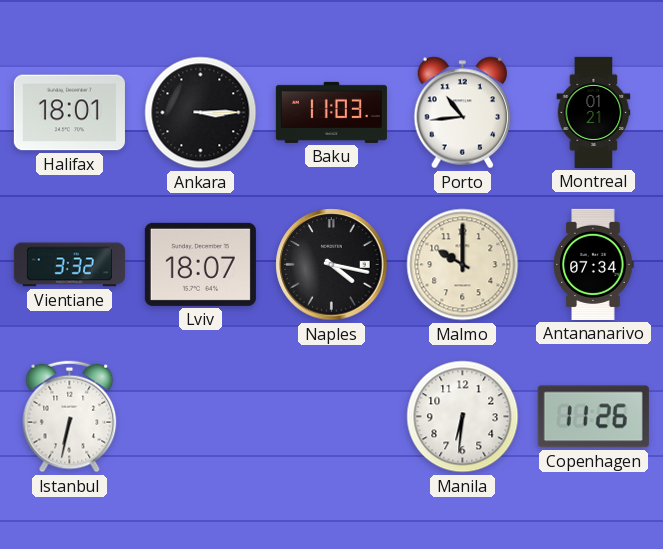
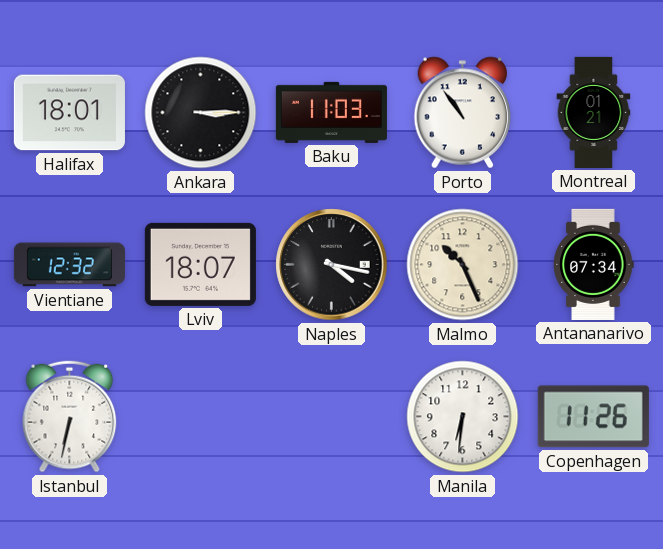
Porto: 10:44 -> 10:54
Vientiane: 3:32 -> 12:32
Malmo: 10:00 -> 10:26
